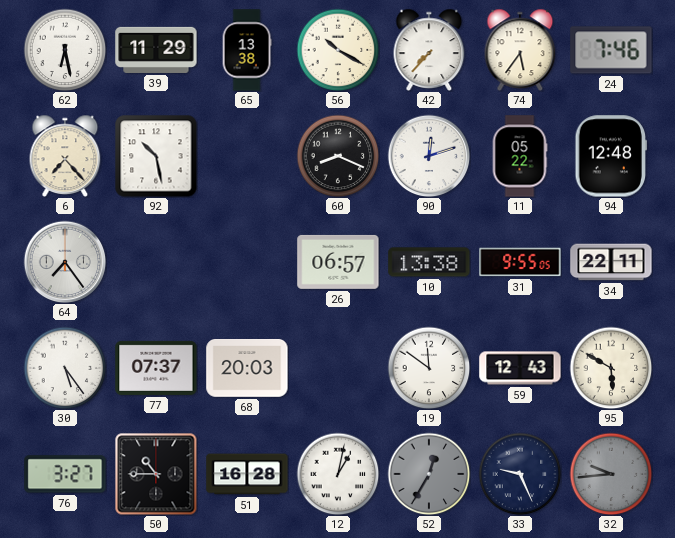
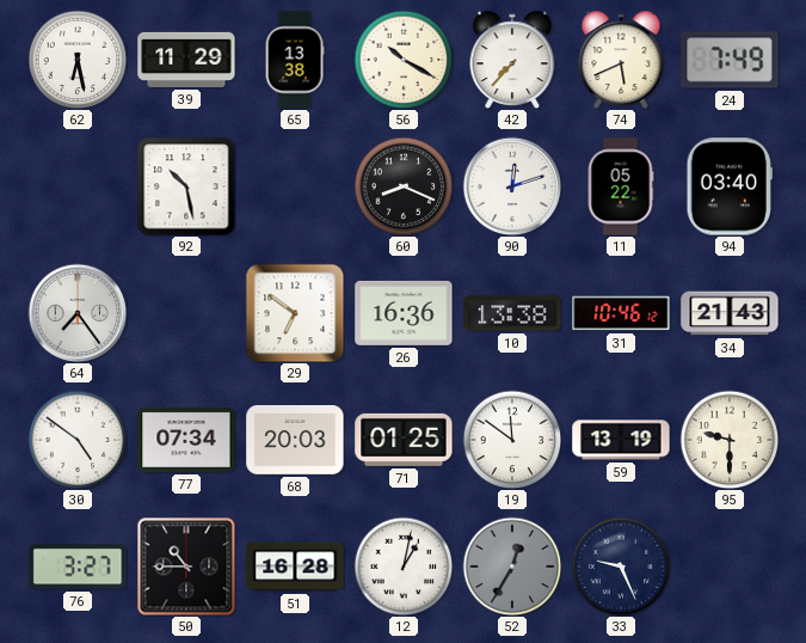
74: 5:36 -> 5:41
24: 7:46 -> 7:49
6: 7:23 -> none
94: 12:48 -> 03:40
29: none -> 6:51
26: 06:57 -> 16:36
31: 9:55 -> 10:46
34: 22:11 -> 21:43
30: 5:24 -> 4:51
77: 07:37 -> 07:34
71: none -> 01:25
59: 12:43 -> 13:19
95: 5:50 -> 9:30
32: 9:44 -> none
